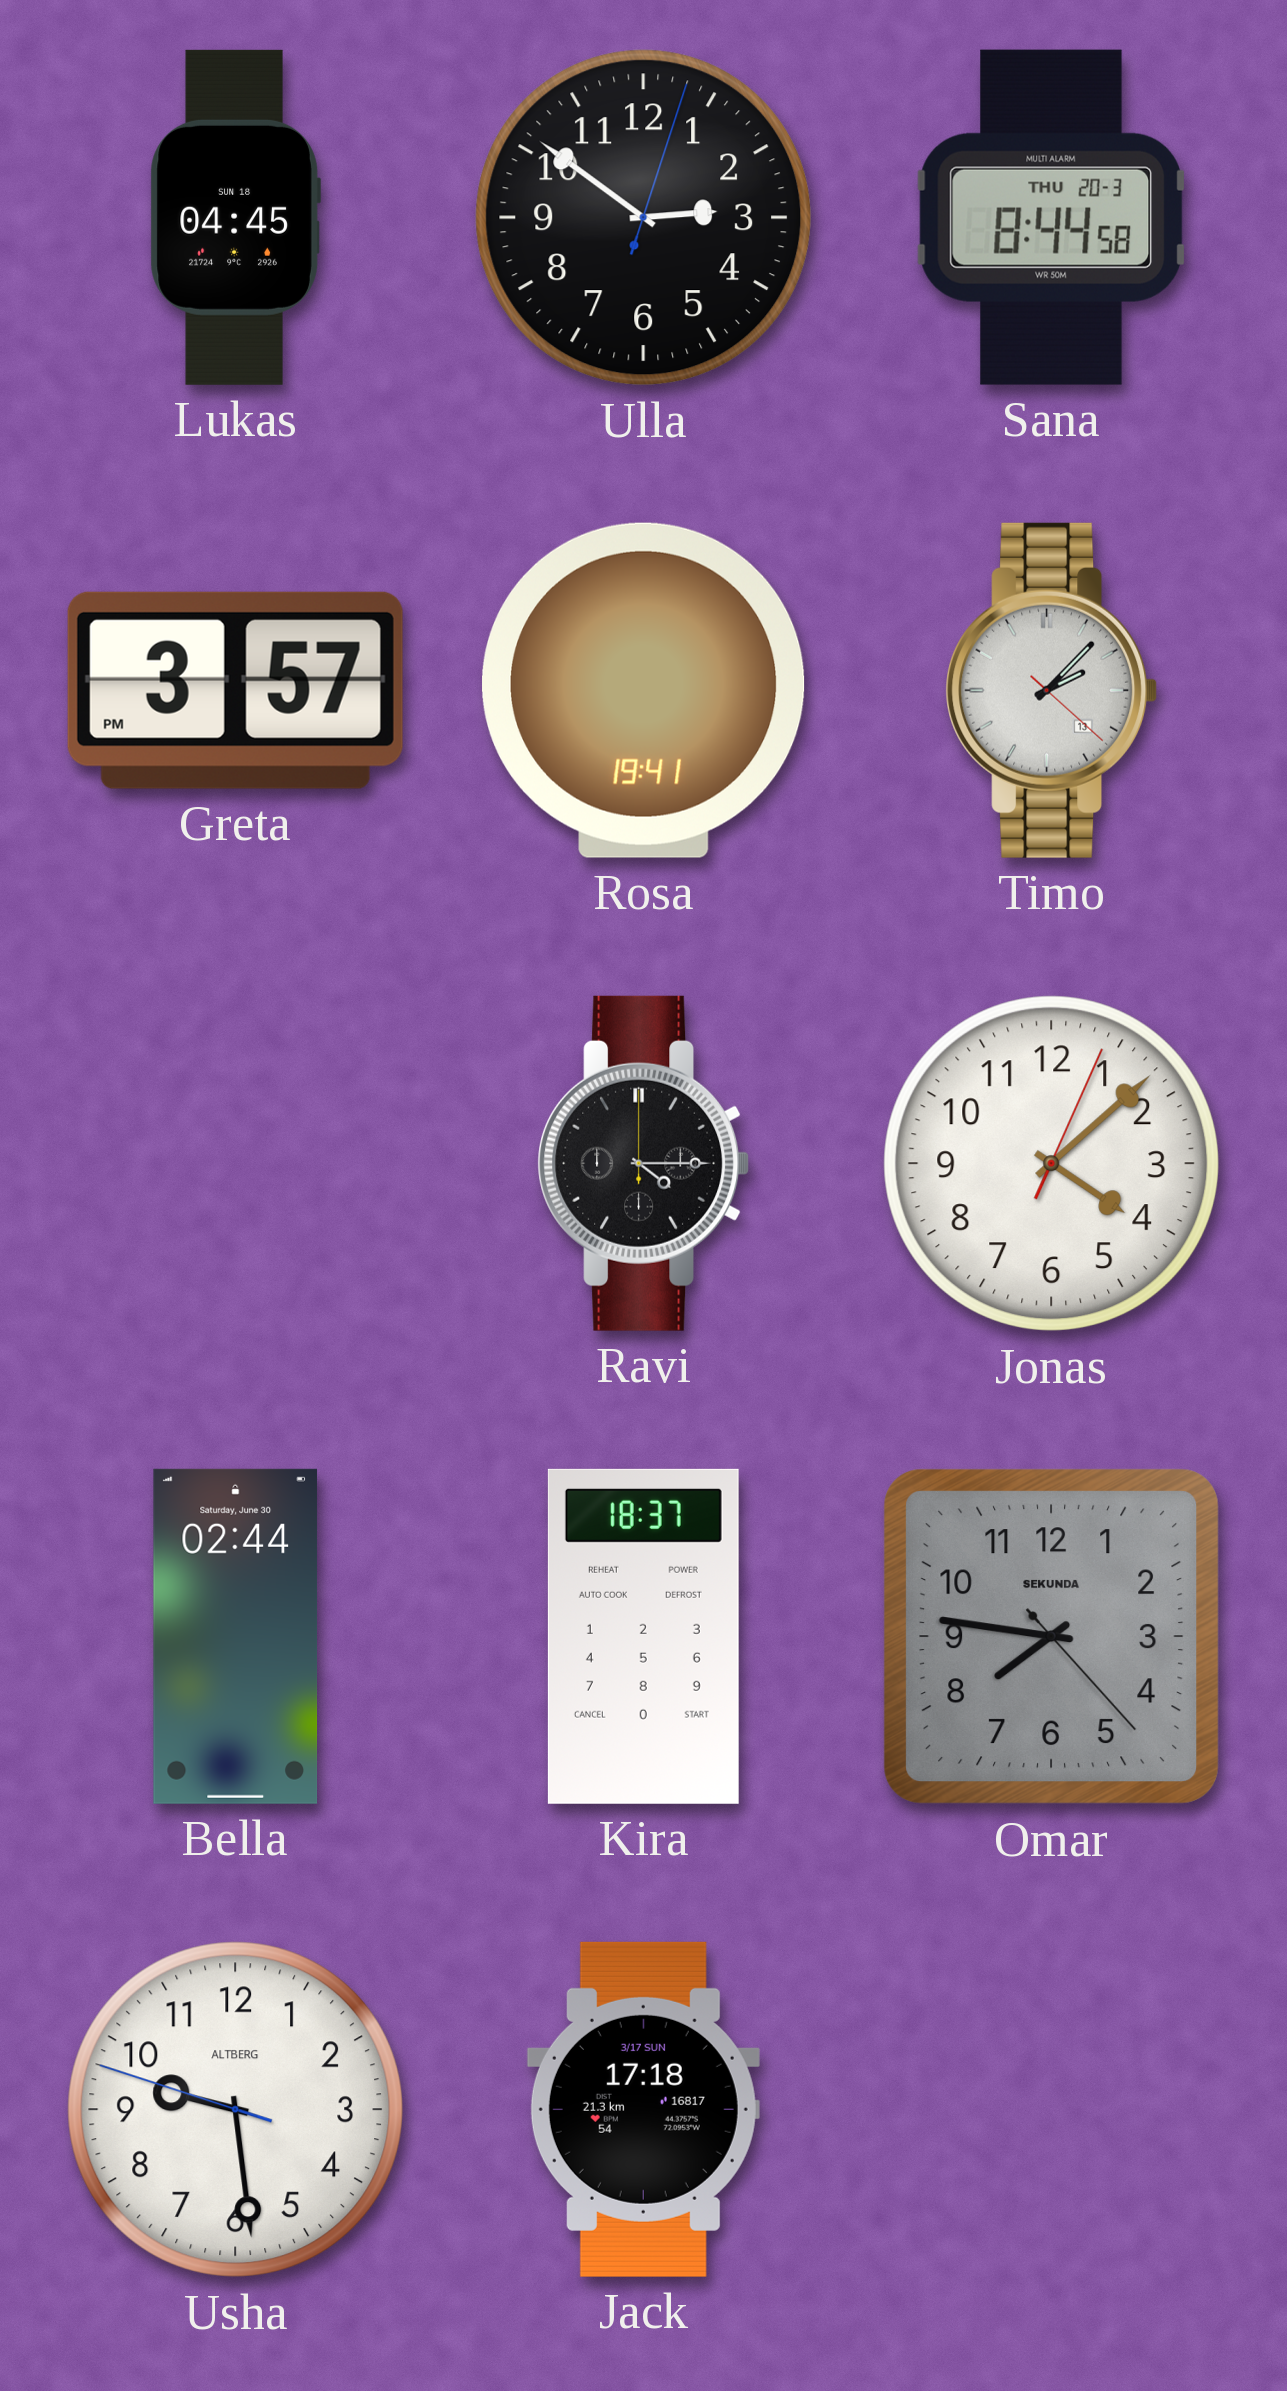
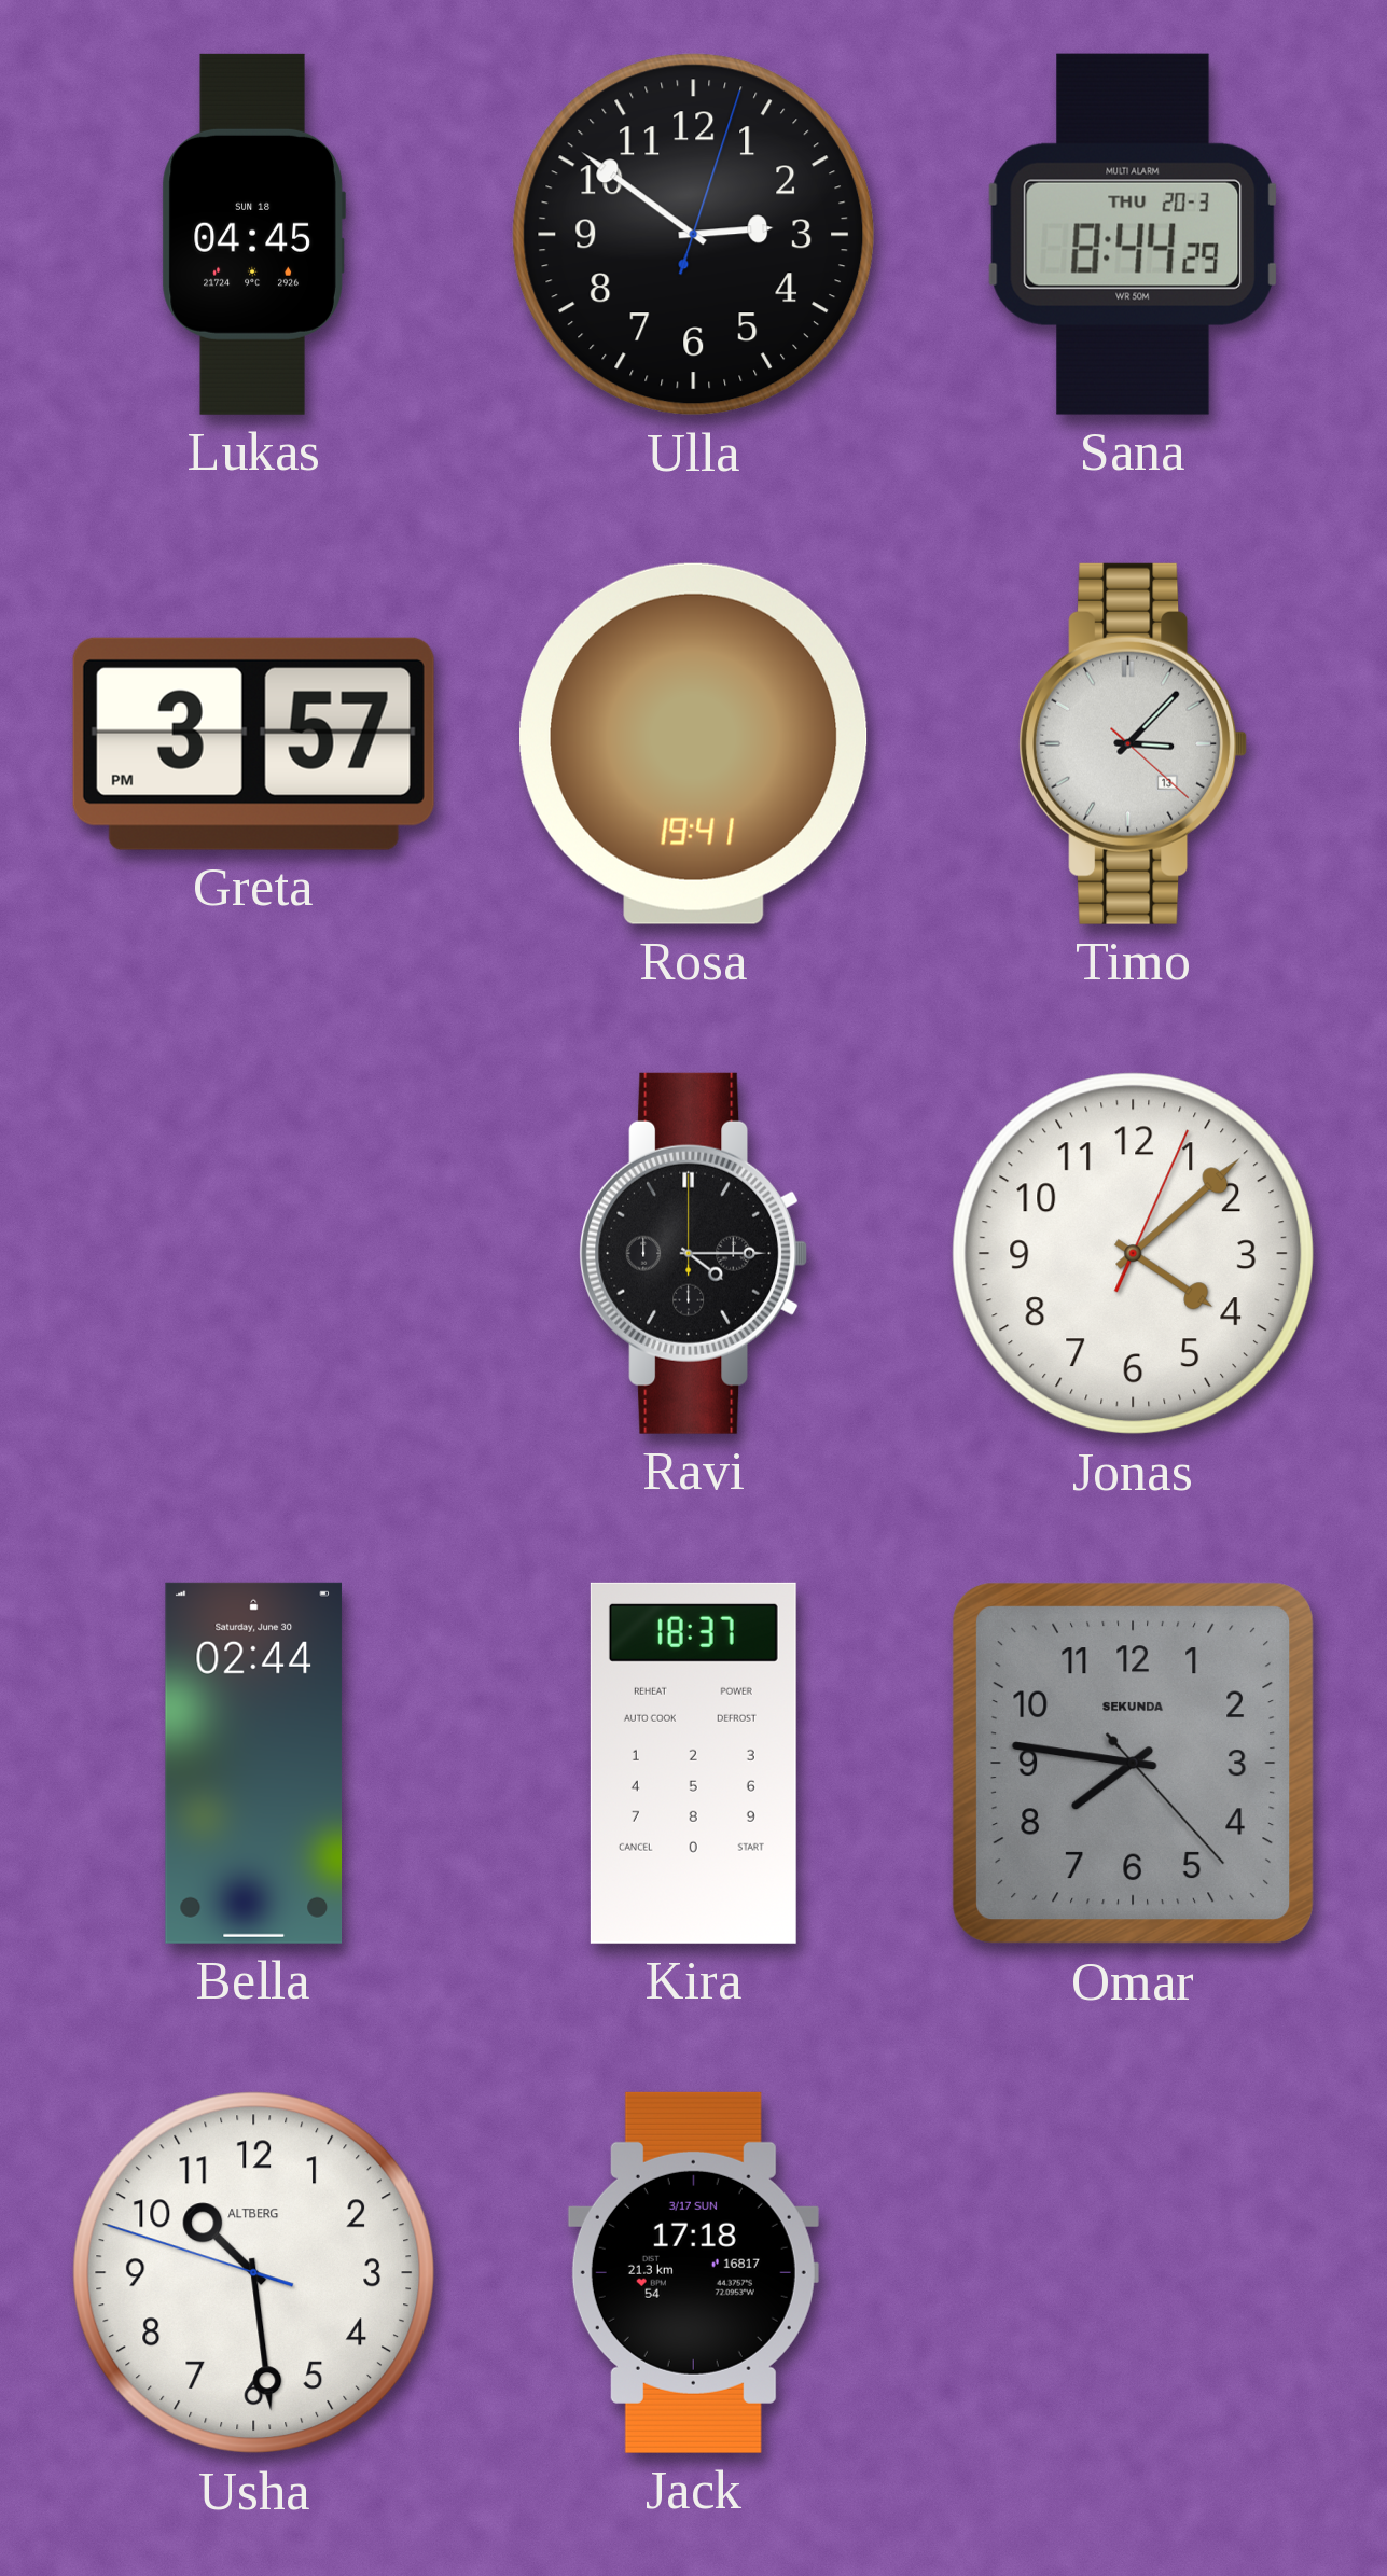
Sana: 8:44:58 -> 8:44:29
Timo: 2:07 -> 3:07
Usha: 9:28 -> 10:28
